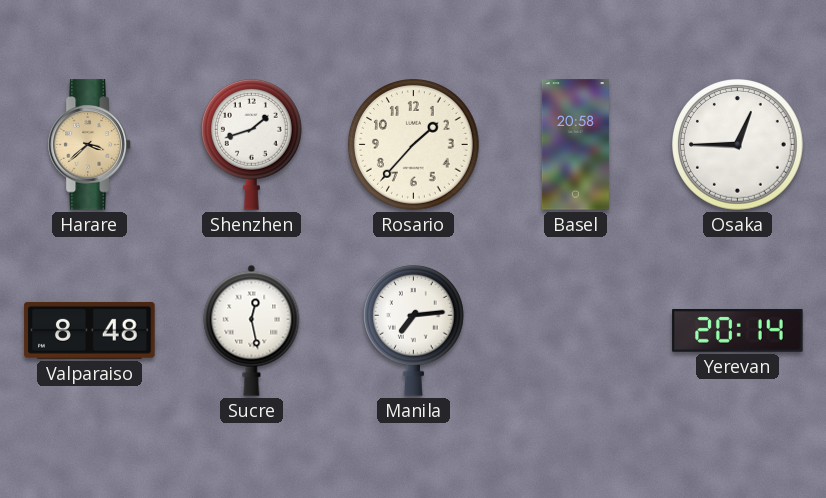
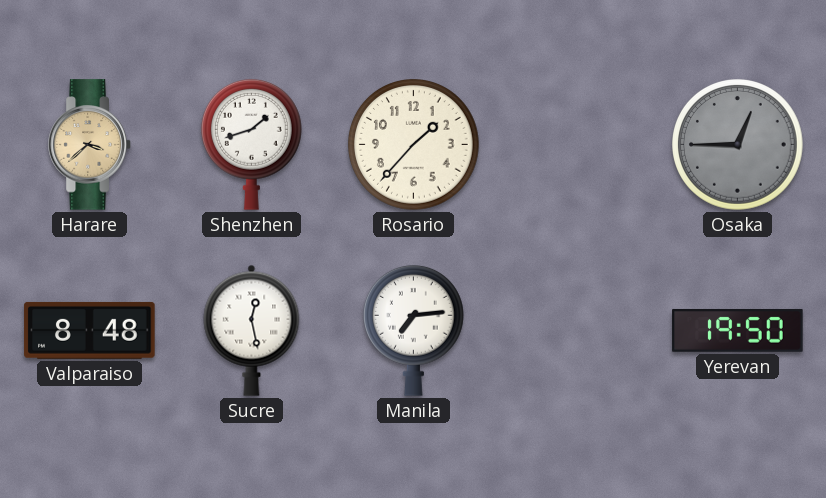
Basel: 20:58 -> none
Osaka dial: white -> grey
Yerevan: 20:14 -> 19:50
